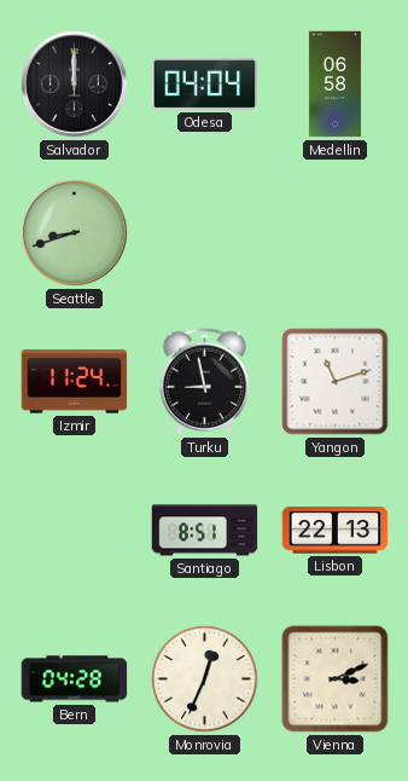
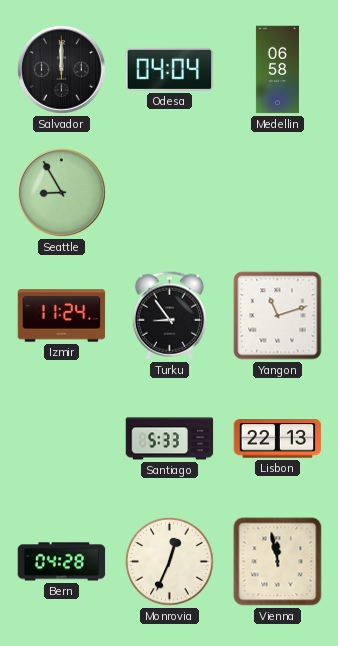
Seattle: 8:42 -> 8:55
Turku: 8:58 -> 8:54
Santiago: 8:51 -> 5:33
Vienna: 3:11 -> 11:58
